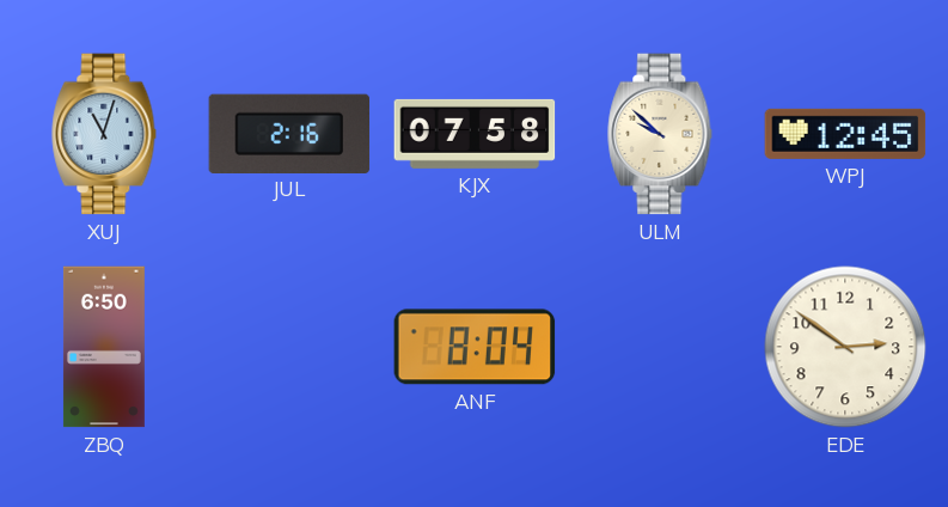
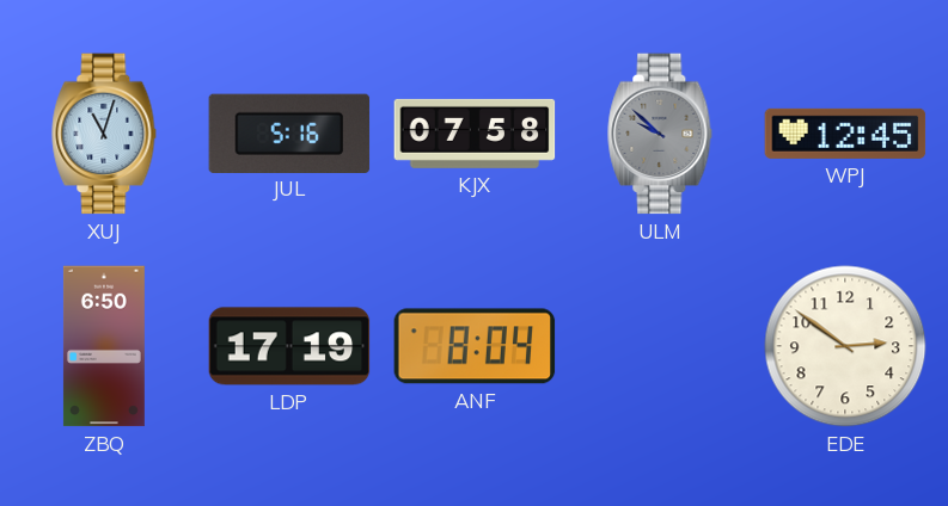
JUL: 2:16 -> 5:16
ULM dial: cream -> grey
LDP: none -> 17:19
